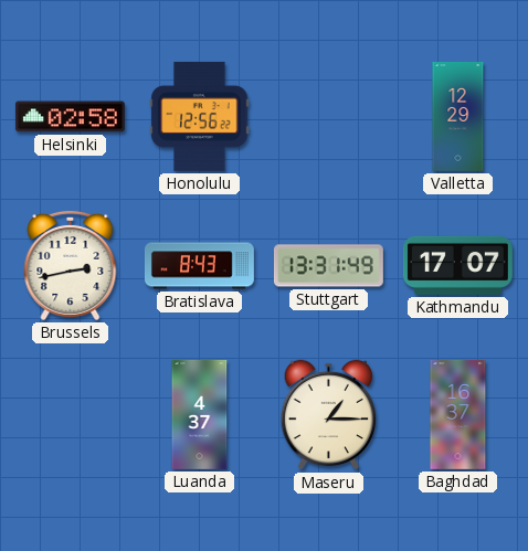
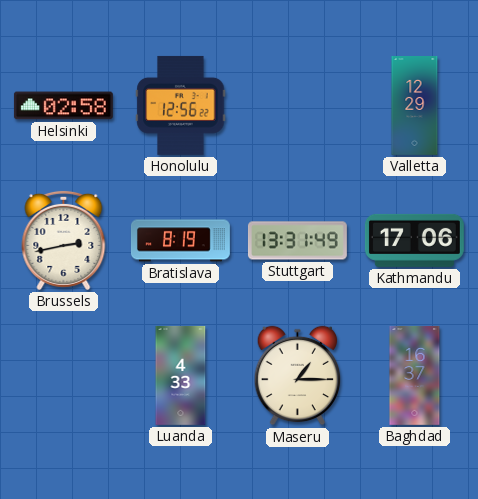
Bratislava: 8:43 -> 8:19
Kathmandu: 17:07 -> 17:06
Luanda: 4:37 -> 4:33
